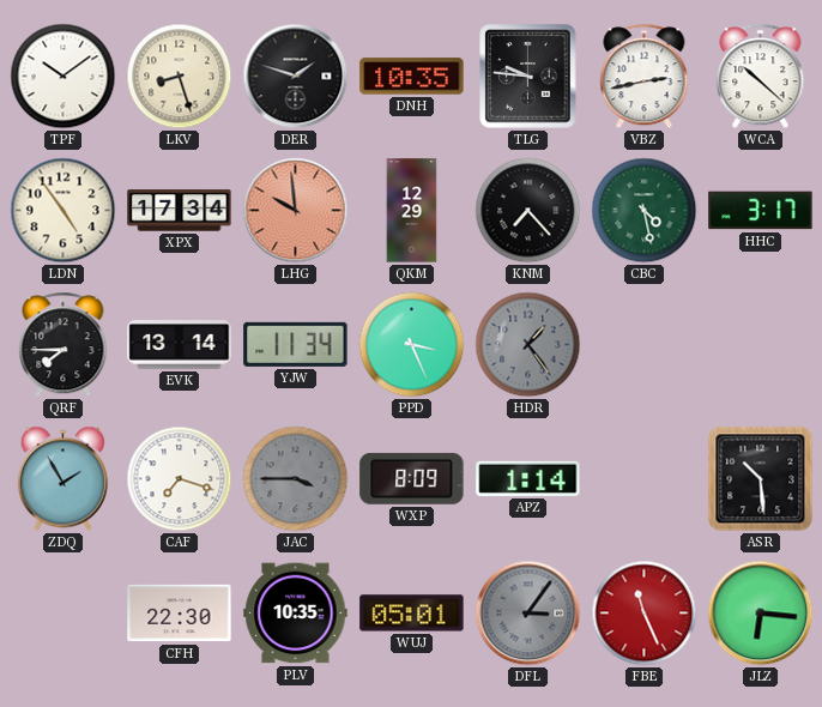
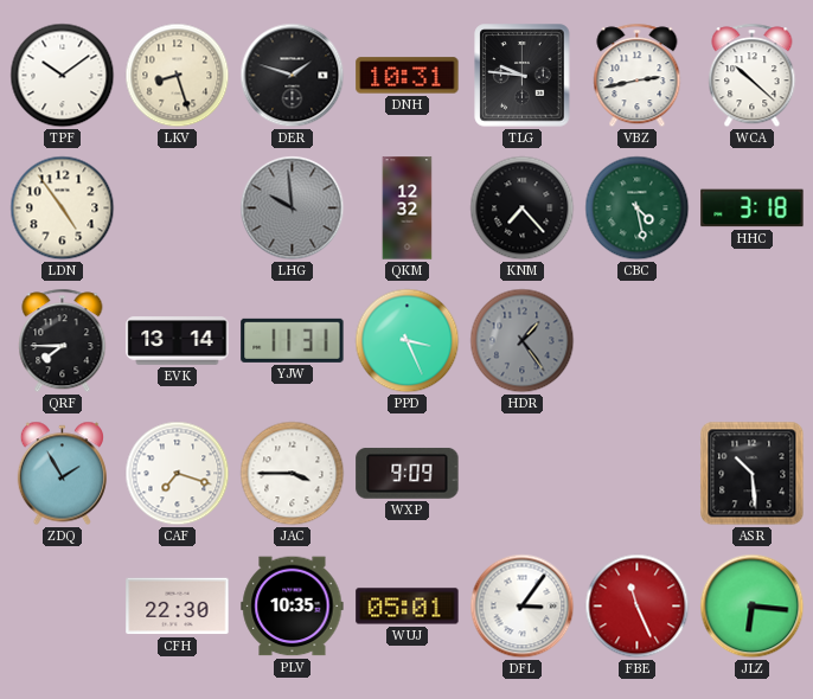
DNH: 10:35 -> 10:31
XPX: 17:34 -> none
LHG dial: salmon -> grey
QKM: 12:29 -> 12:32
HHC: 3:17 -> 3:18
YJW: 11:34 -> 11:31
JAC dial: grey -> white
WXP: 8:09 -> 9:09
APZ: 1:14 -> none
DFL dial: grey -> white
